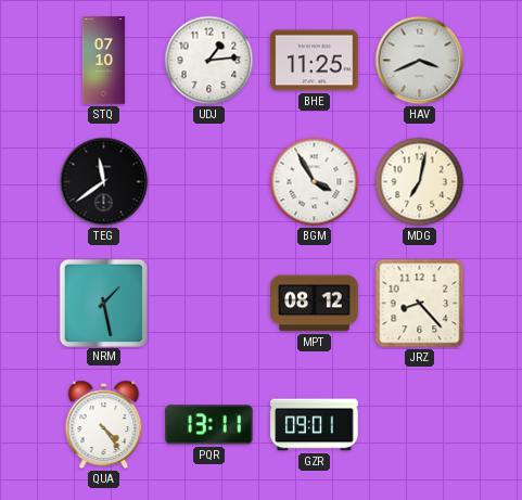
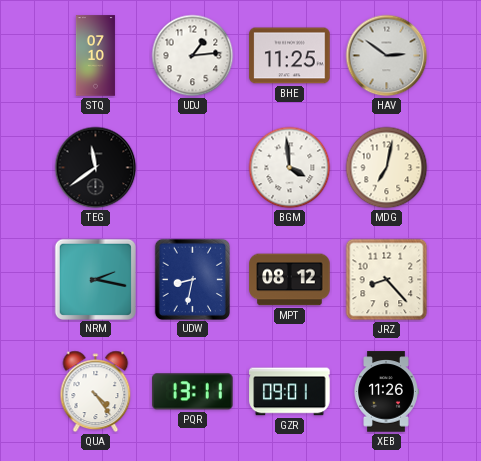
HAV: 3:41 -> 2:51
BGM: 3:55 -> 3:59
NRM: 1:28 -> 2:17
UDW: none -> 8:32
XEB: none -> 11:26
